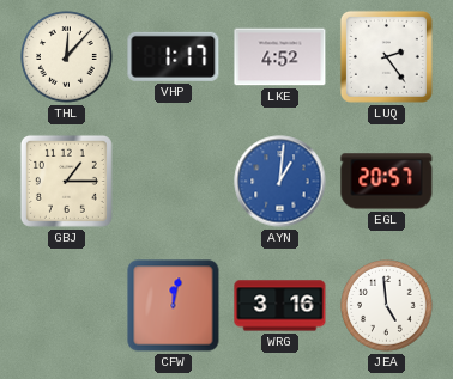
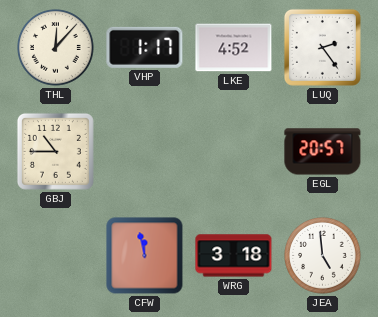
GBJ: 1:15 -> 10:45
AYN: 1:01 -> none
CFW: 12:02 -> 11:58
WRG: 3:16 -> 3:18
